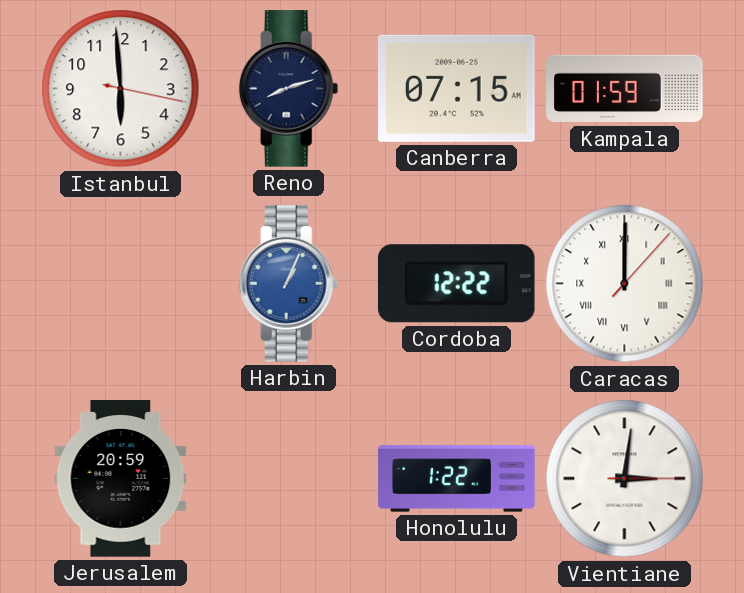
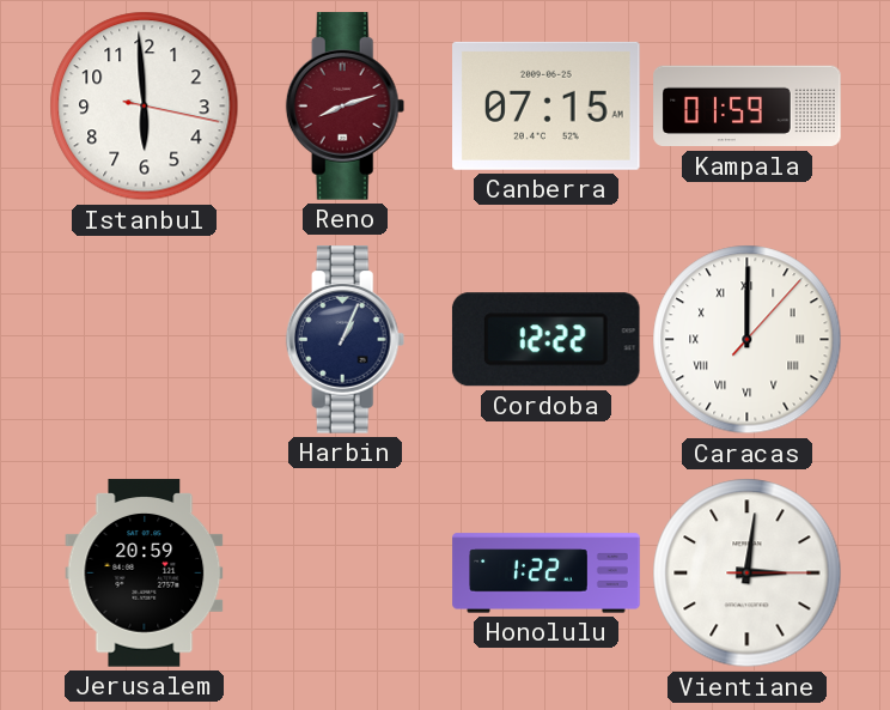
Reno dial: navy -> burgundy
Harbin dial: blue -> navy
